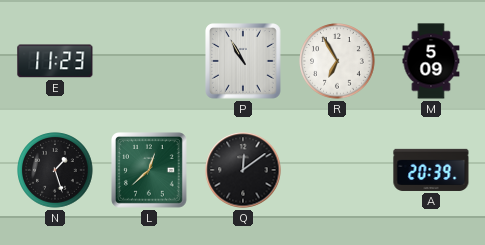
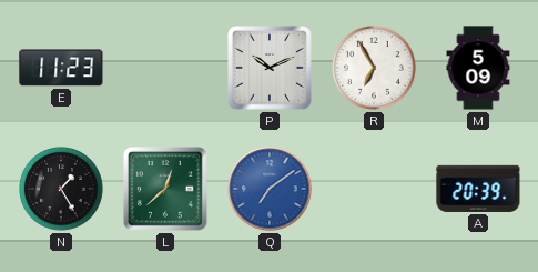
P: 10:55 -> 10:11
N: 1:27 -> 1:25
Q: 12:09 -> 7:09
Q dial: black -> blue
